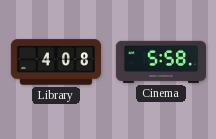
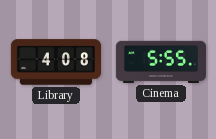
Cinema: 5:58 -> 5:55
